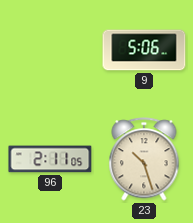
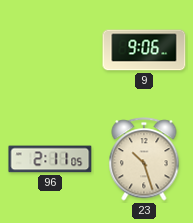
9: 5:06 -> 9:06
